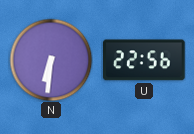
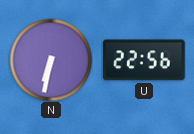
N: 6:31 -> 6:32
